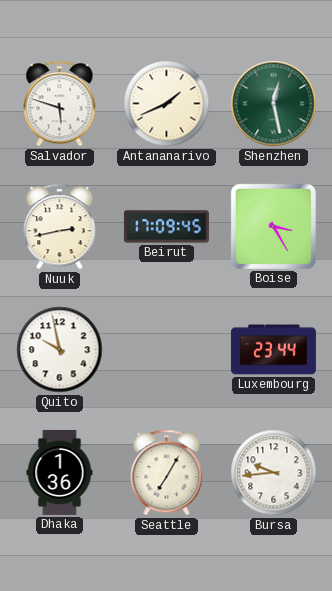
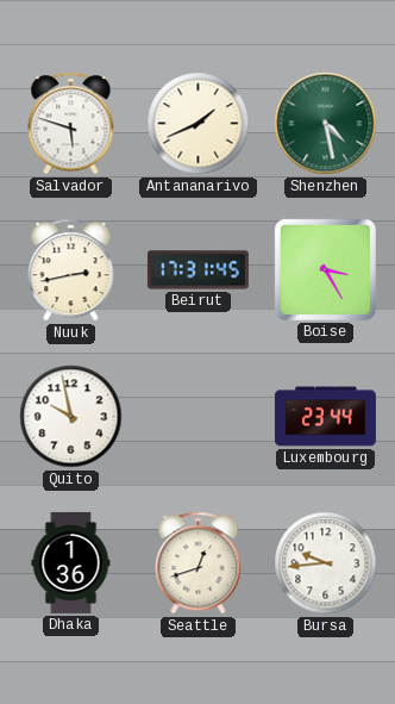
Shenzhen: 12:28 -> 4:28
Beirut: 17:09 -> 17:31
Seattle: 7:05 -> 12:42
